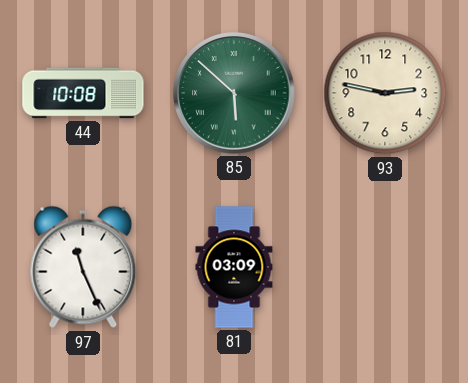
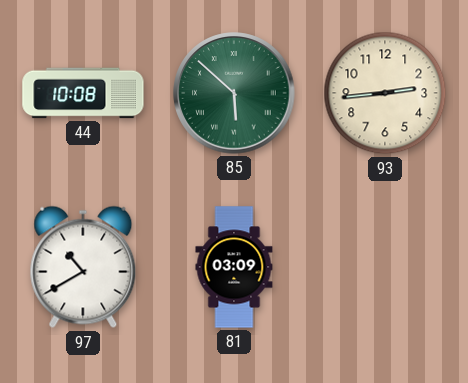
93: 2:47 -> 2:44
97: 11:26 -> 10:40
